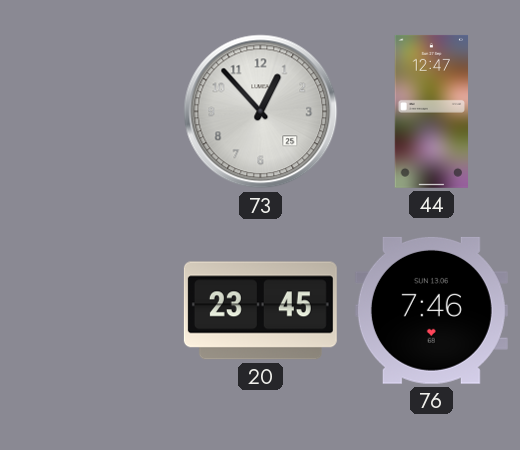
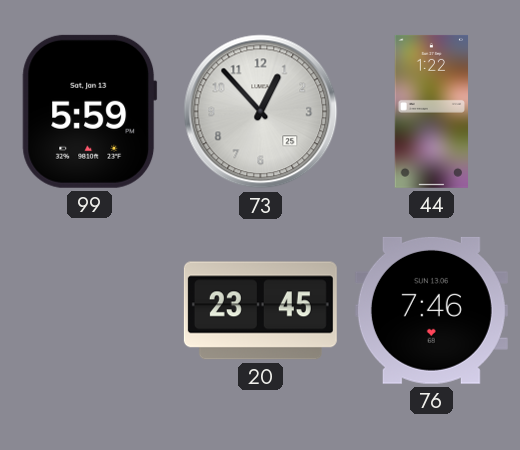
99: none -> 5:59
44: 12:47 -> 1:22
